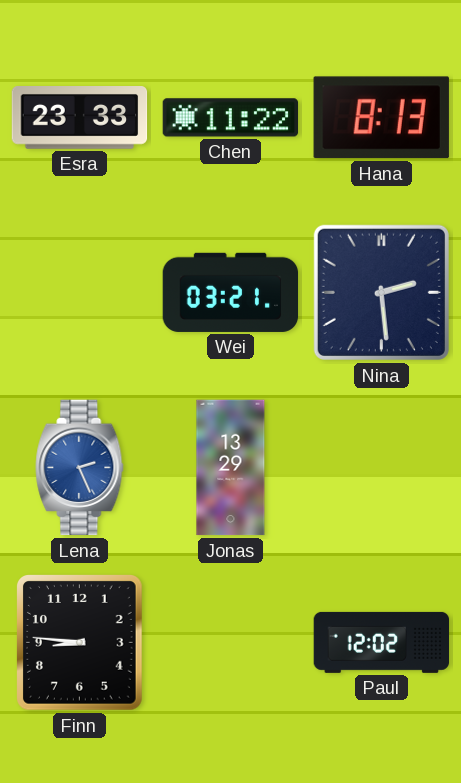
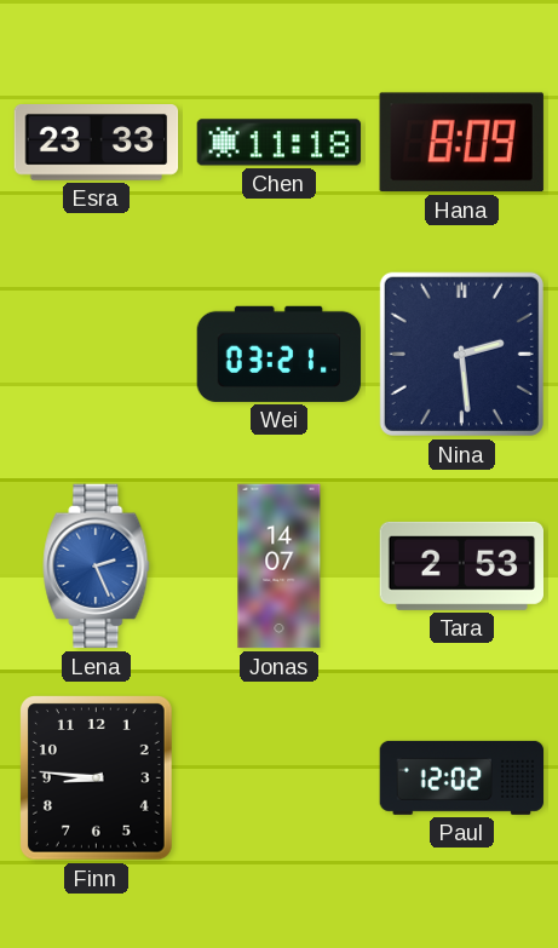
Chen: 11:22 -> 11:18
Hana: 8:13 -> 8:09
Jonas: 13:29 -> 14:07
Tara: none -> 2:53
